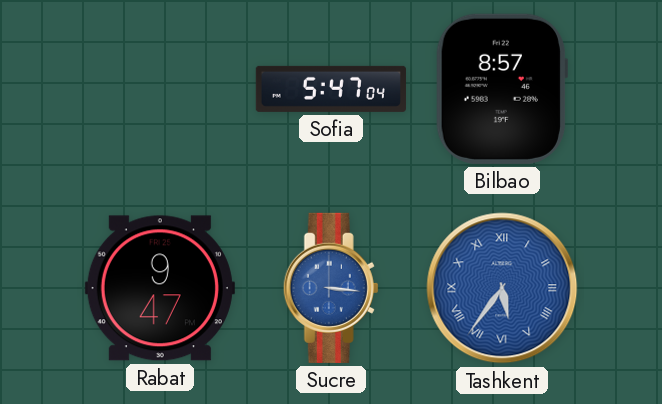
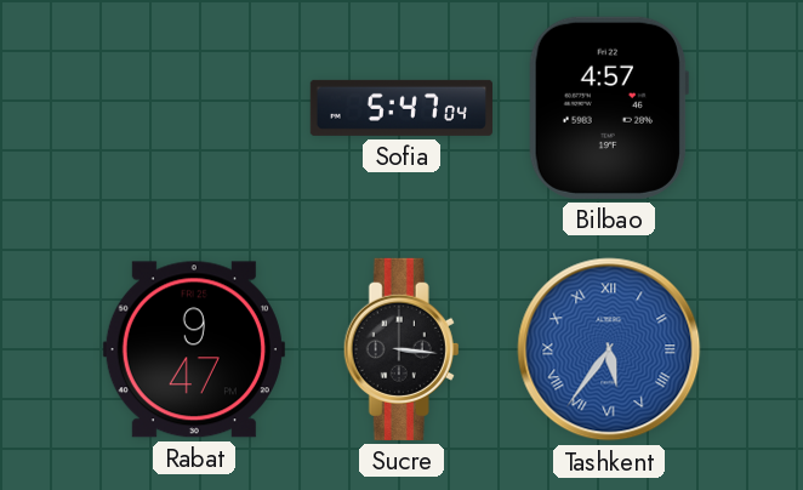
Bilbao: 8:57 -> 4:57
Sucre dial: blue -> black
